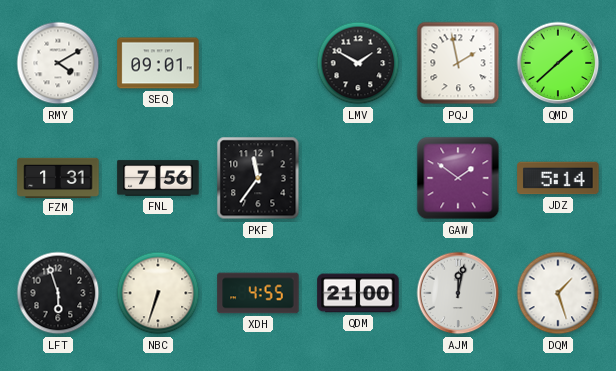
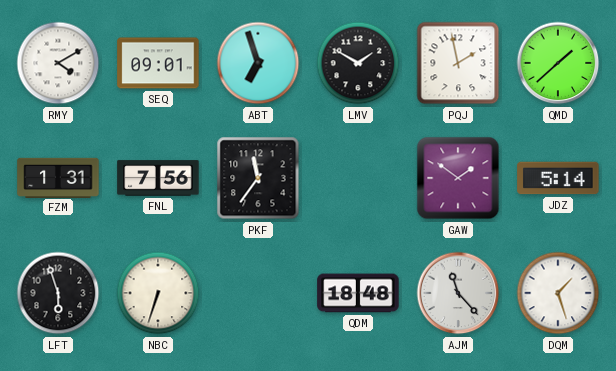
ABT: none -> 6:57
XDH: 4:55 -> none
QDM: 21:00 -> 18:48
AJM: 12:02 -> 11:23
